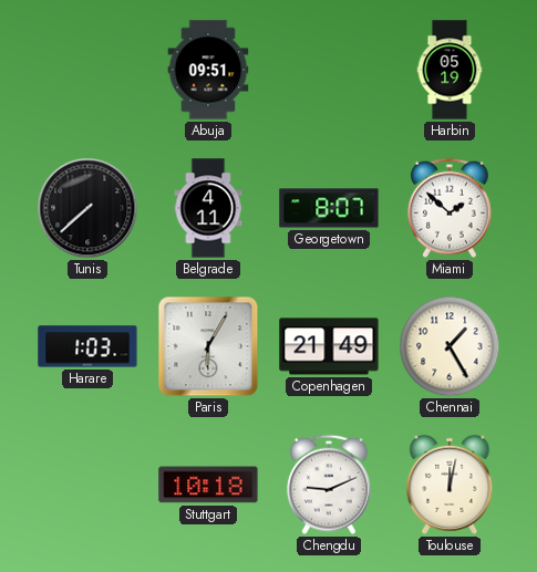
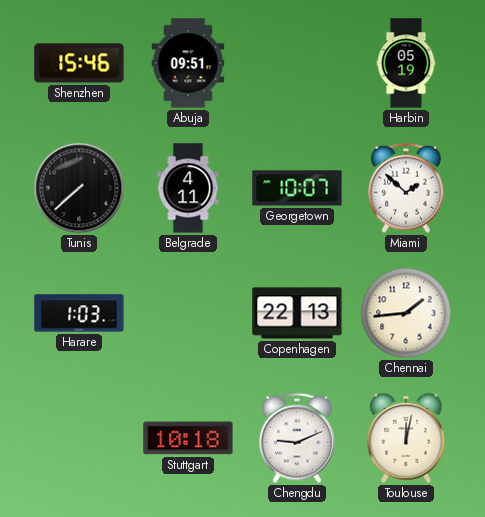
Shenzhen: none -> 15:46
Georgetown: 8:07 -> 10:07
Paris: 6:05 -> none
Copenhagen: 21:49 -> 22:13
Chennai: 1:25 -> 1:44
